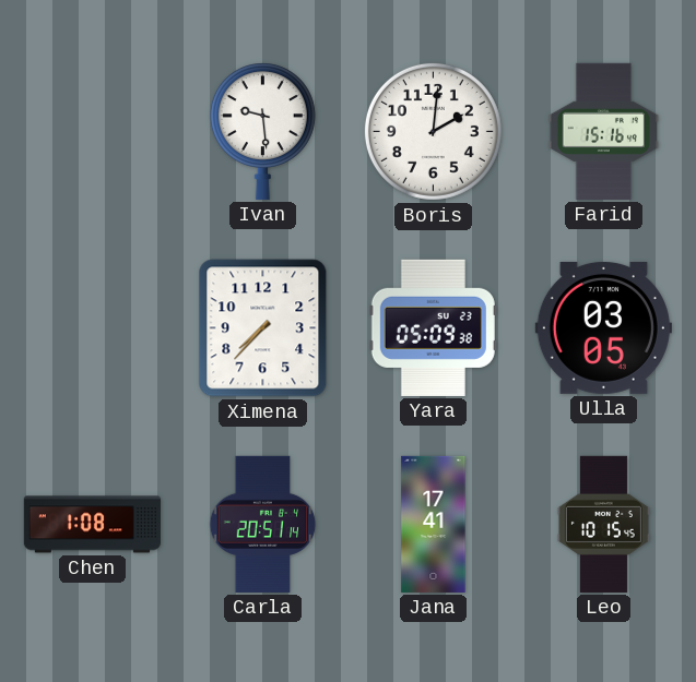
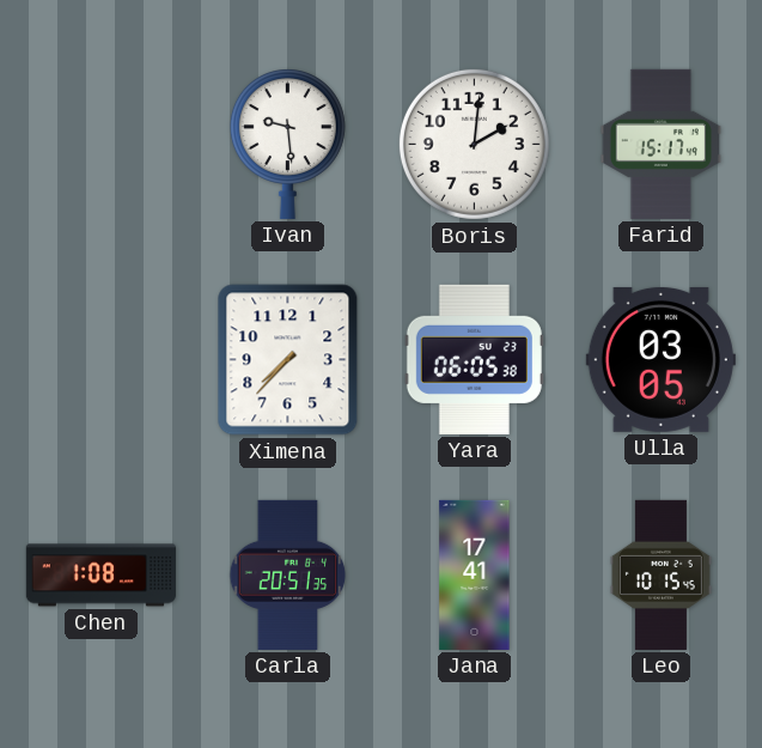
Farid: 15:16 -> 15:17
Yara: 05:09 -> 06:05
Carla: 20:51:14 -> 20:51:35
